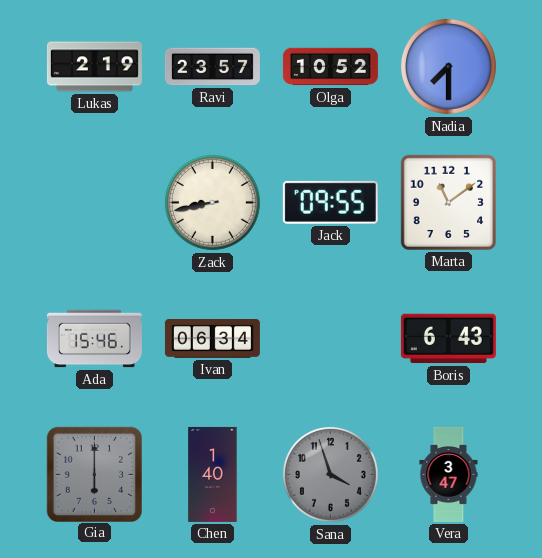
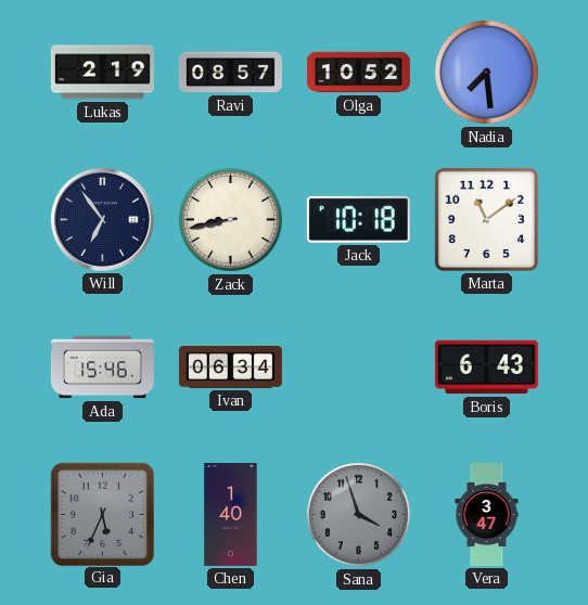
Ravi: 23:57 -> 08:57
Nadia: 7:30 -> 7:29
Will: none -> 6:54
Jack: 09:55 -> 10:18
Gia: 6:00 -> 5:34
